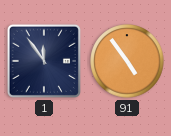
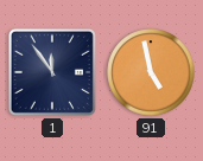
91: 4:54 -> 4:58
